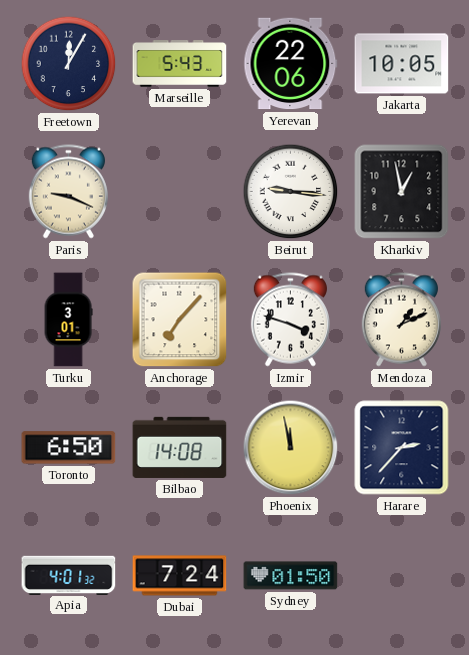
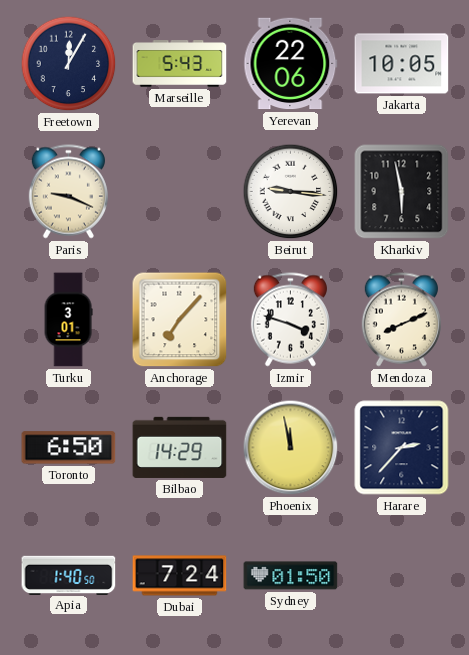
Kharkiv: 12:58 -> 5:58
Mendoza: 1:11 -> 8:11
Bilbao: 14:08 -> 14:29
Apia: 4:01 -> 1:40
